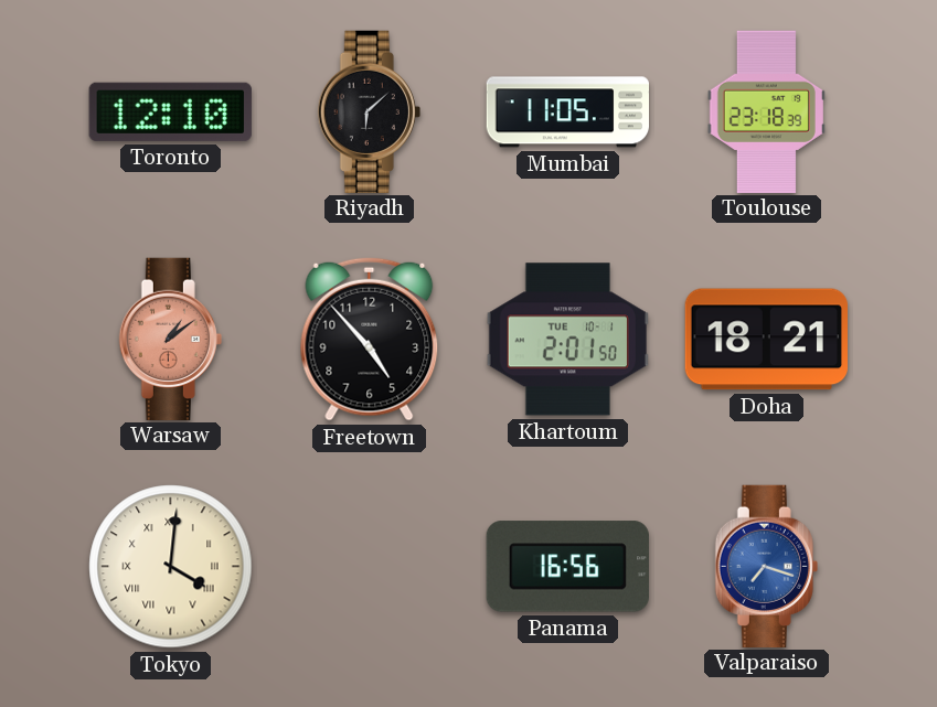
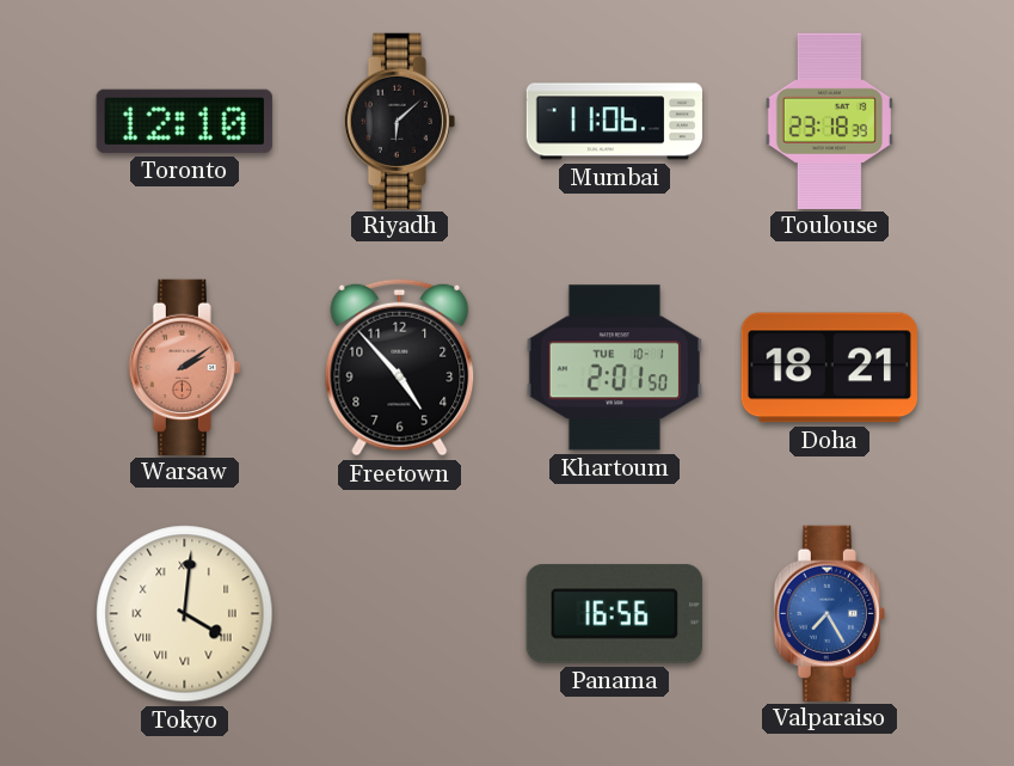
Mumbai: 11:05 -> 11:06
Warsaw: 1:09 -> 2:09
Valparaiso: 7:18 -> 7:25
